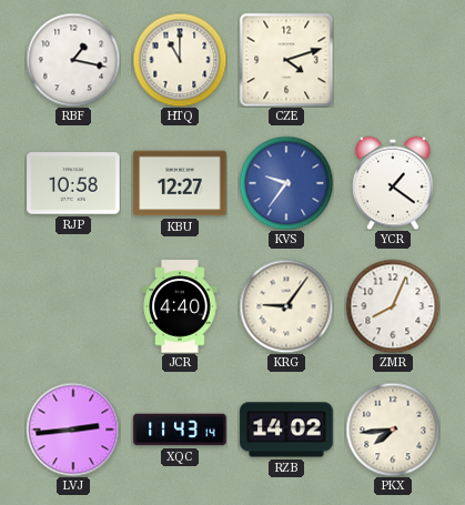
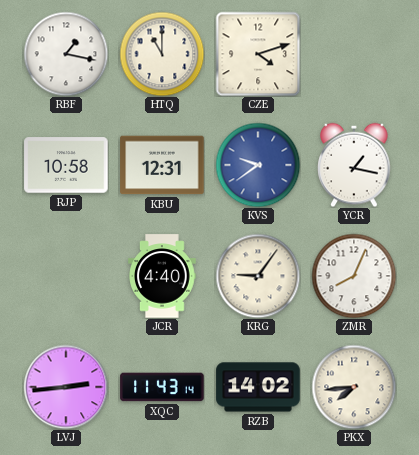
KBU: 12:27 -> 12:31
KVS: 9:36 -> 9:39
YCR: 1:21 -> 1:17
